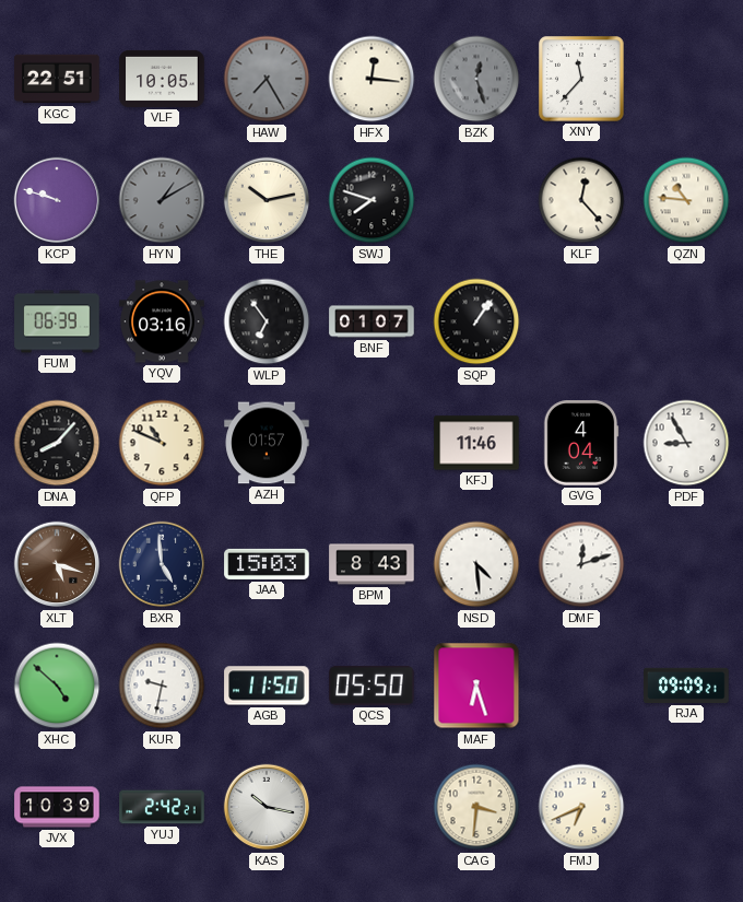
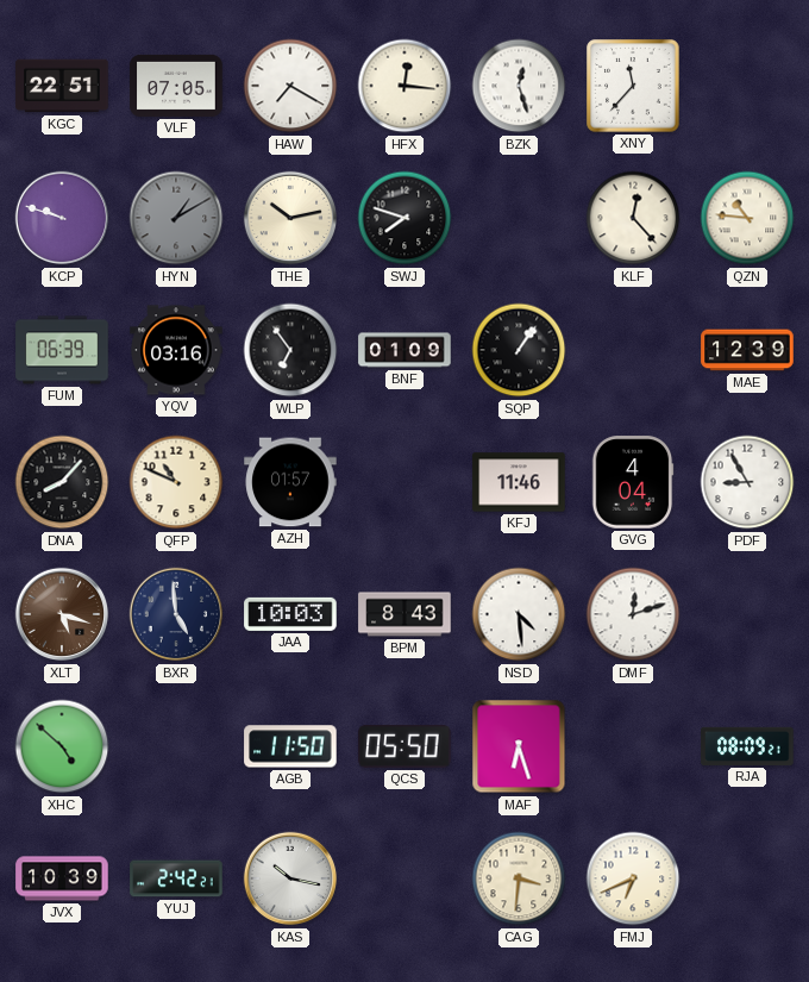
VLF: 10:05 -> 07:05
HAW: 7:25 -> 7:20
HAW dial: grey -> white
BZK dial: grey -> white
BNF: 01:07 -> 01:09
MAE: none -> 12:39
JAA: 15:03 -> 10:03
KUR: 9:32 -> none
RJA: 09:09 -> 08:09
